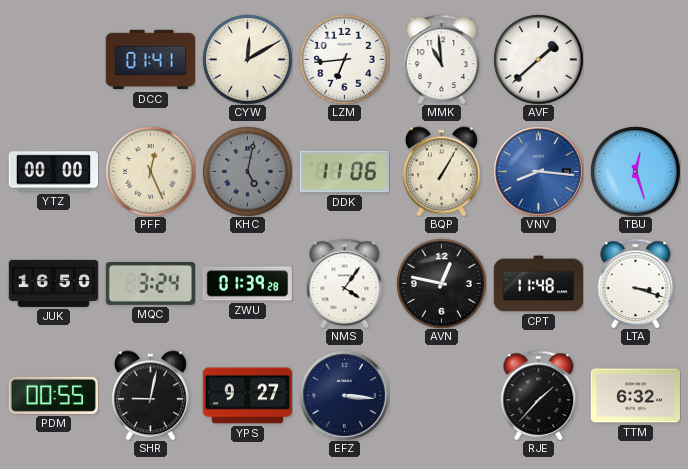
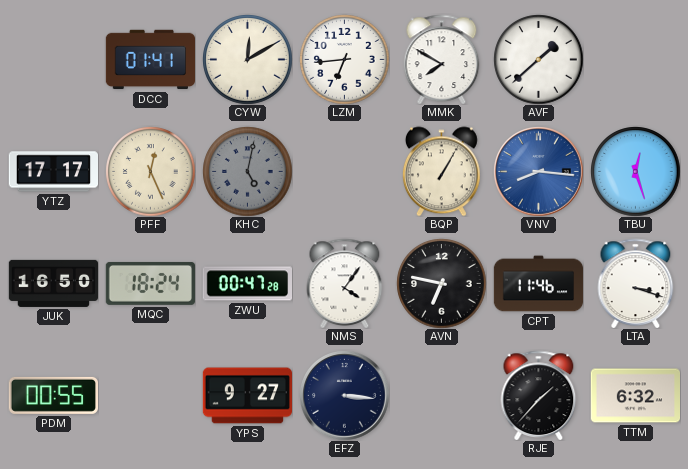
MMK: 10:59 -> 7:50
YTZ: 00:00 -> 17:17
DDK: 11:06 -> none
MQC: 3:24 -> 18:24
ZWU: 01:39 -> 00:47
AVN: 12:47 -> 6:47
CPT: 11:48 -> 11:46
SHR: 9:02 -> none
